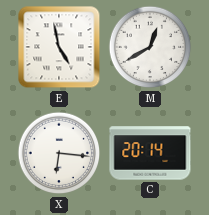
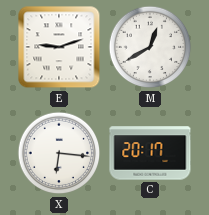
E: 4:58 -> 9:12
C: 20:14 -> 20:17
